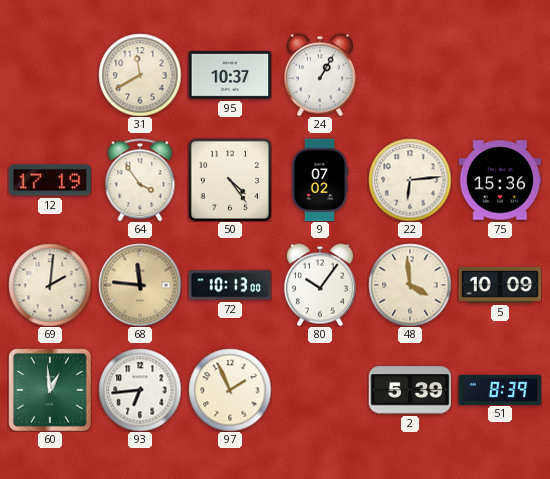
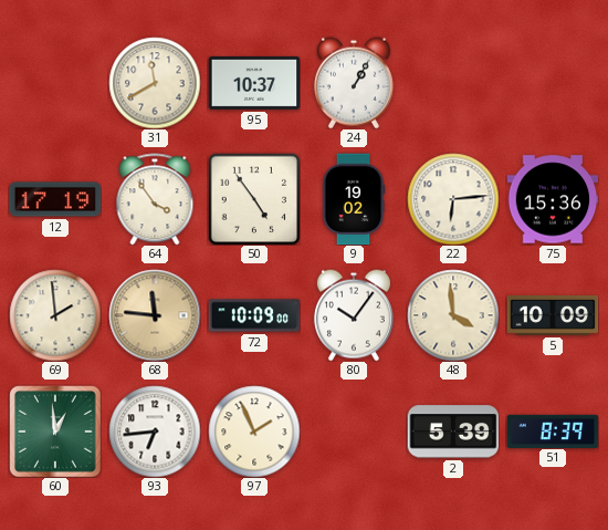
50: 4:24 -> 4:54
9: 07:02 -> 19:02
69: 2:01 -> 1:59
72: 10:13 -> 10:09
